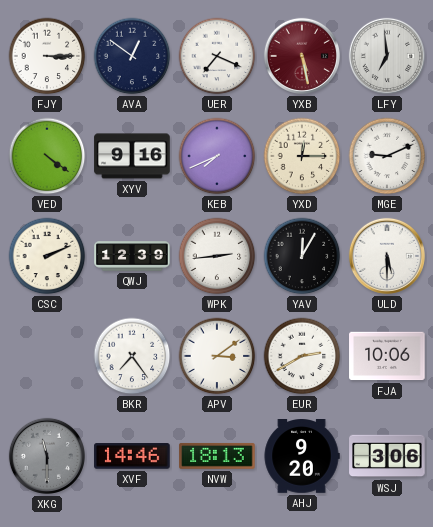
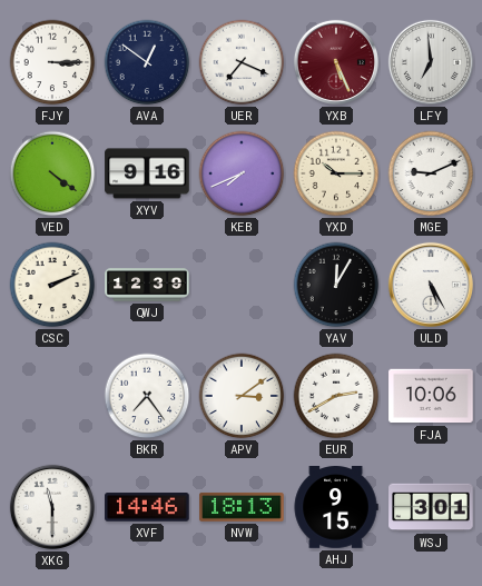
YXB: 5:28 -> 5:26
YXD: 12:15 -> 10:15
WPK: 2:44 -> none
ULD: 5:30 -> 5:25
XKG dial: grey -> white
AHJ: 9:20 -> 9:15
WSJ: 3:06 -> 3:01
